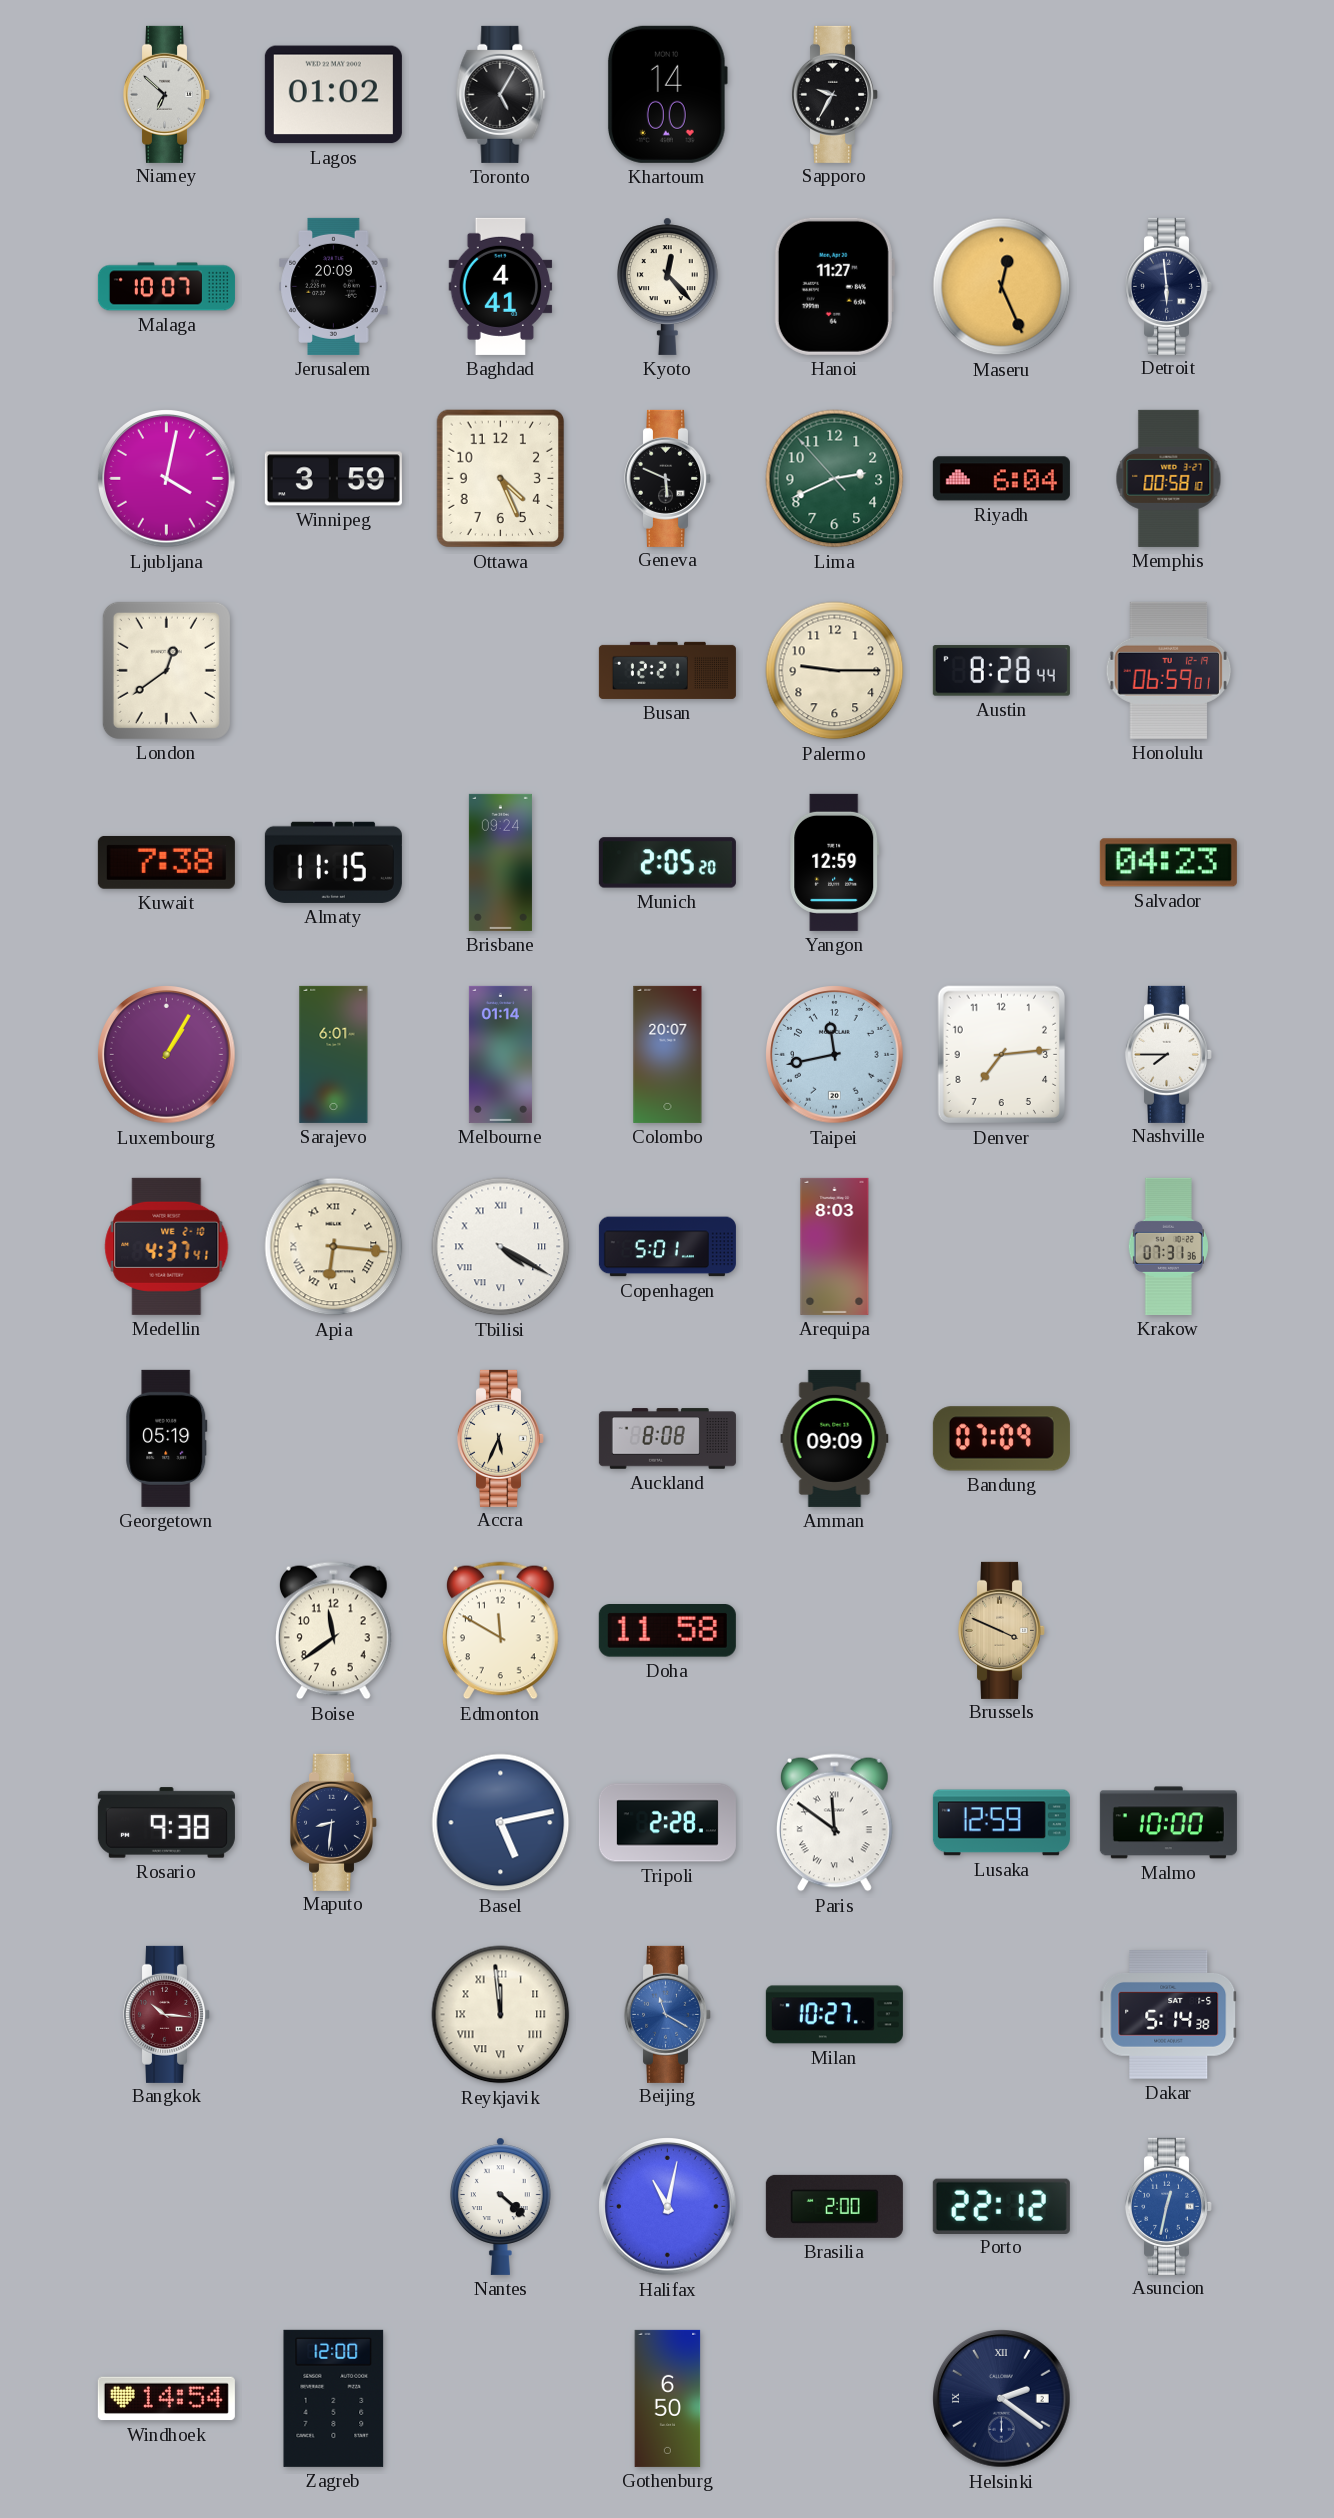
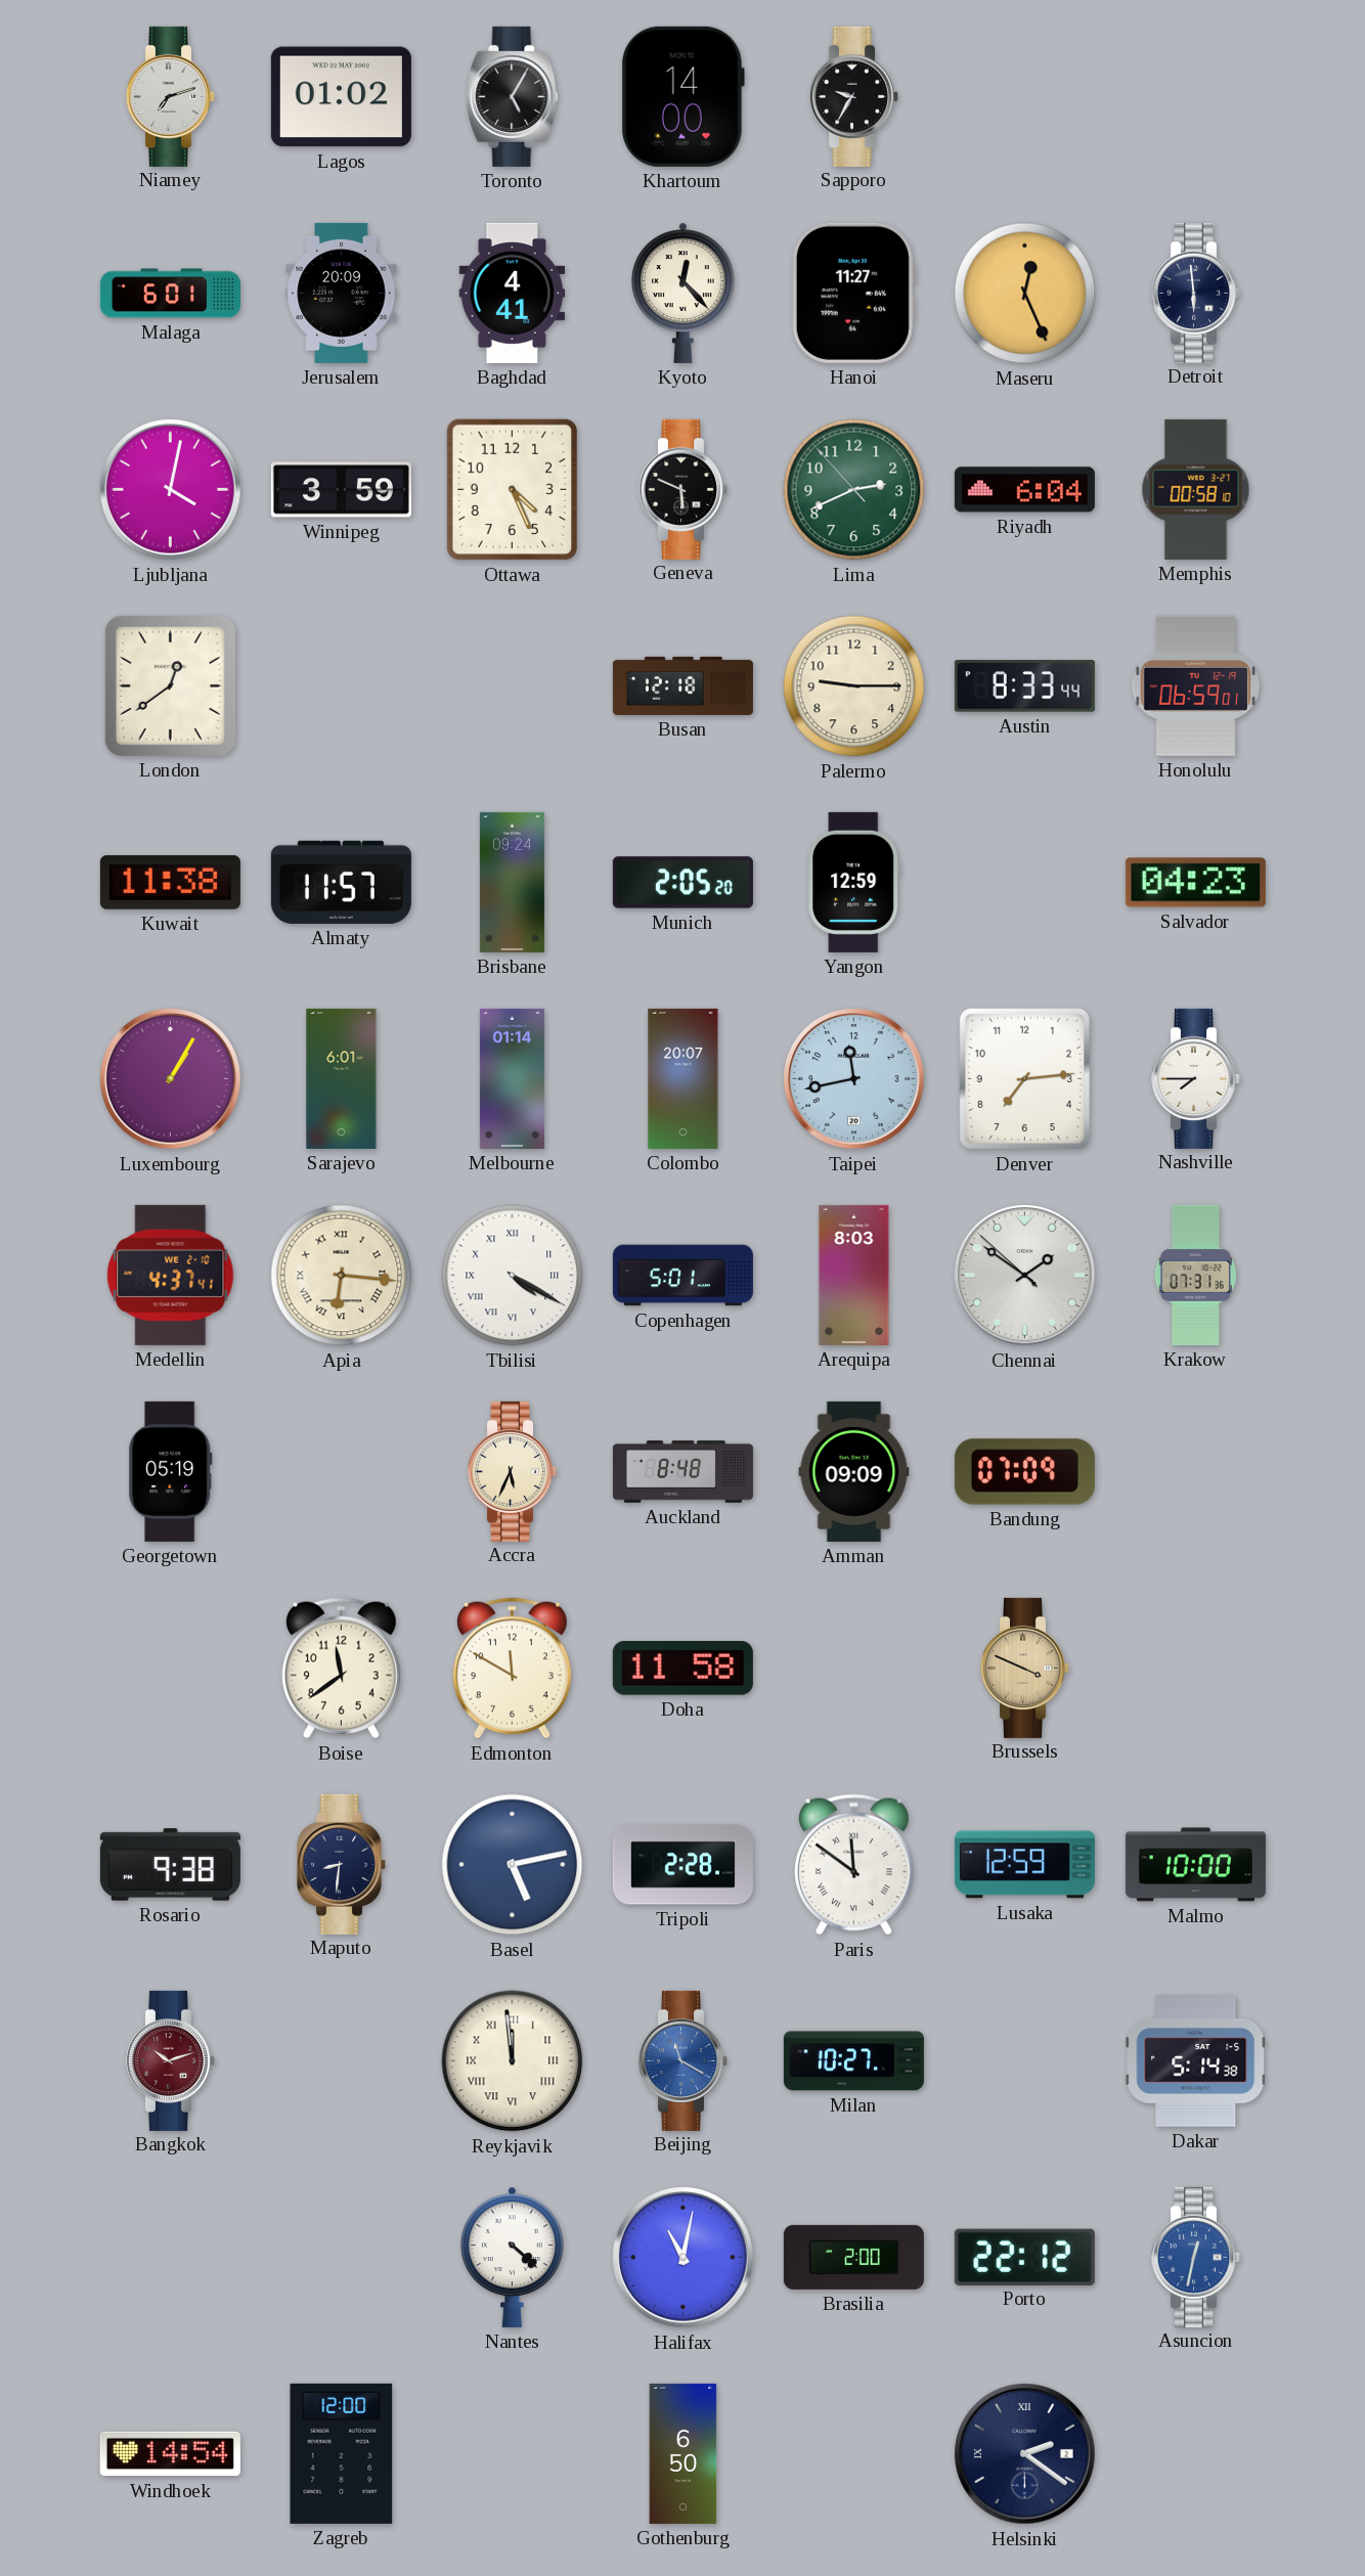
Niamey: 6:52 -> 7:12
Malaga: 10:07 -> 6:01
Busan: 12:21 -> 12:18
Austin: 8:28 -> 8:33
Kuwait: 7:38 -> 11:38
Almaty: 11:15 -> 11:57
Chennai: none -> 1:50
Auckland: 8:08 -> 8:48
Bangkok: 10:16 -> 10:12
